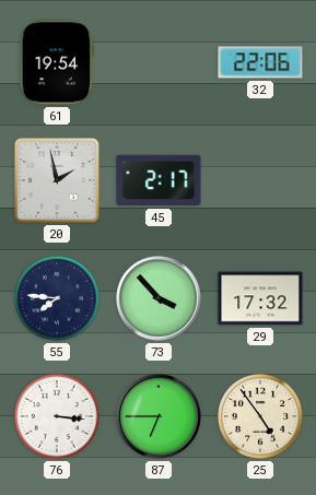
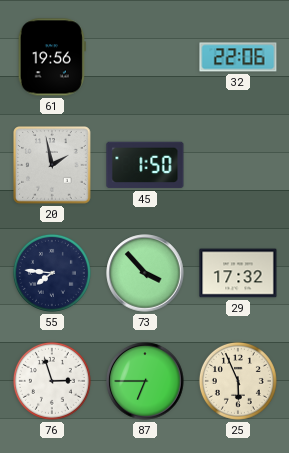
61: 19:54 -> 19:56
45: 2:17 -> 1:50
76: 3:16 -> 2:57
25: 4:54 -> 5:56
